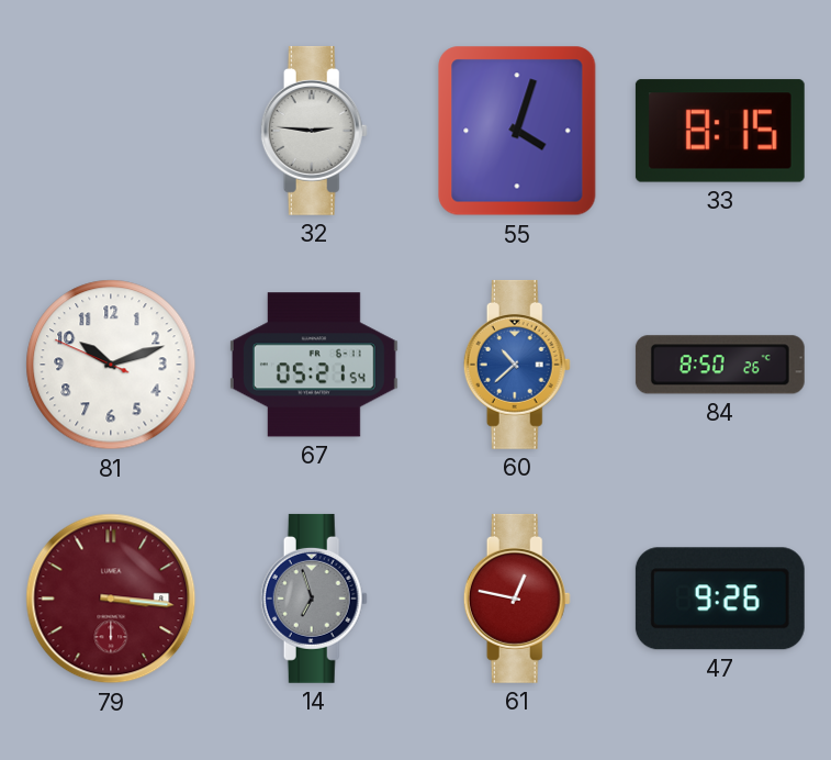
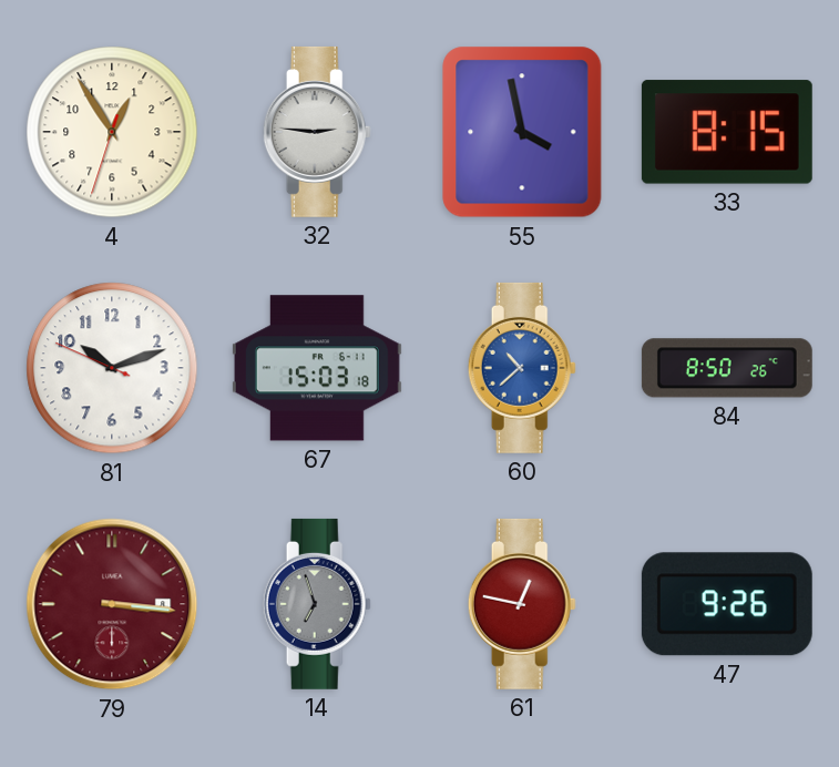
4: none -> 12:54
55: 4:03 -> 3:58
67: 05:21 -> 15:03
